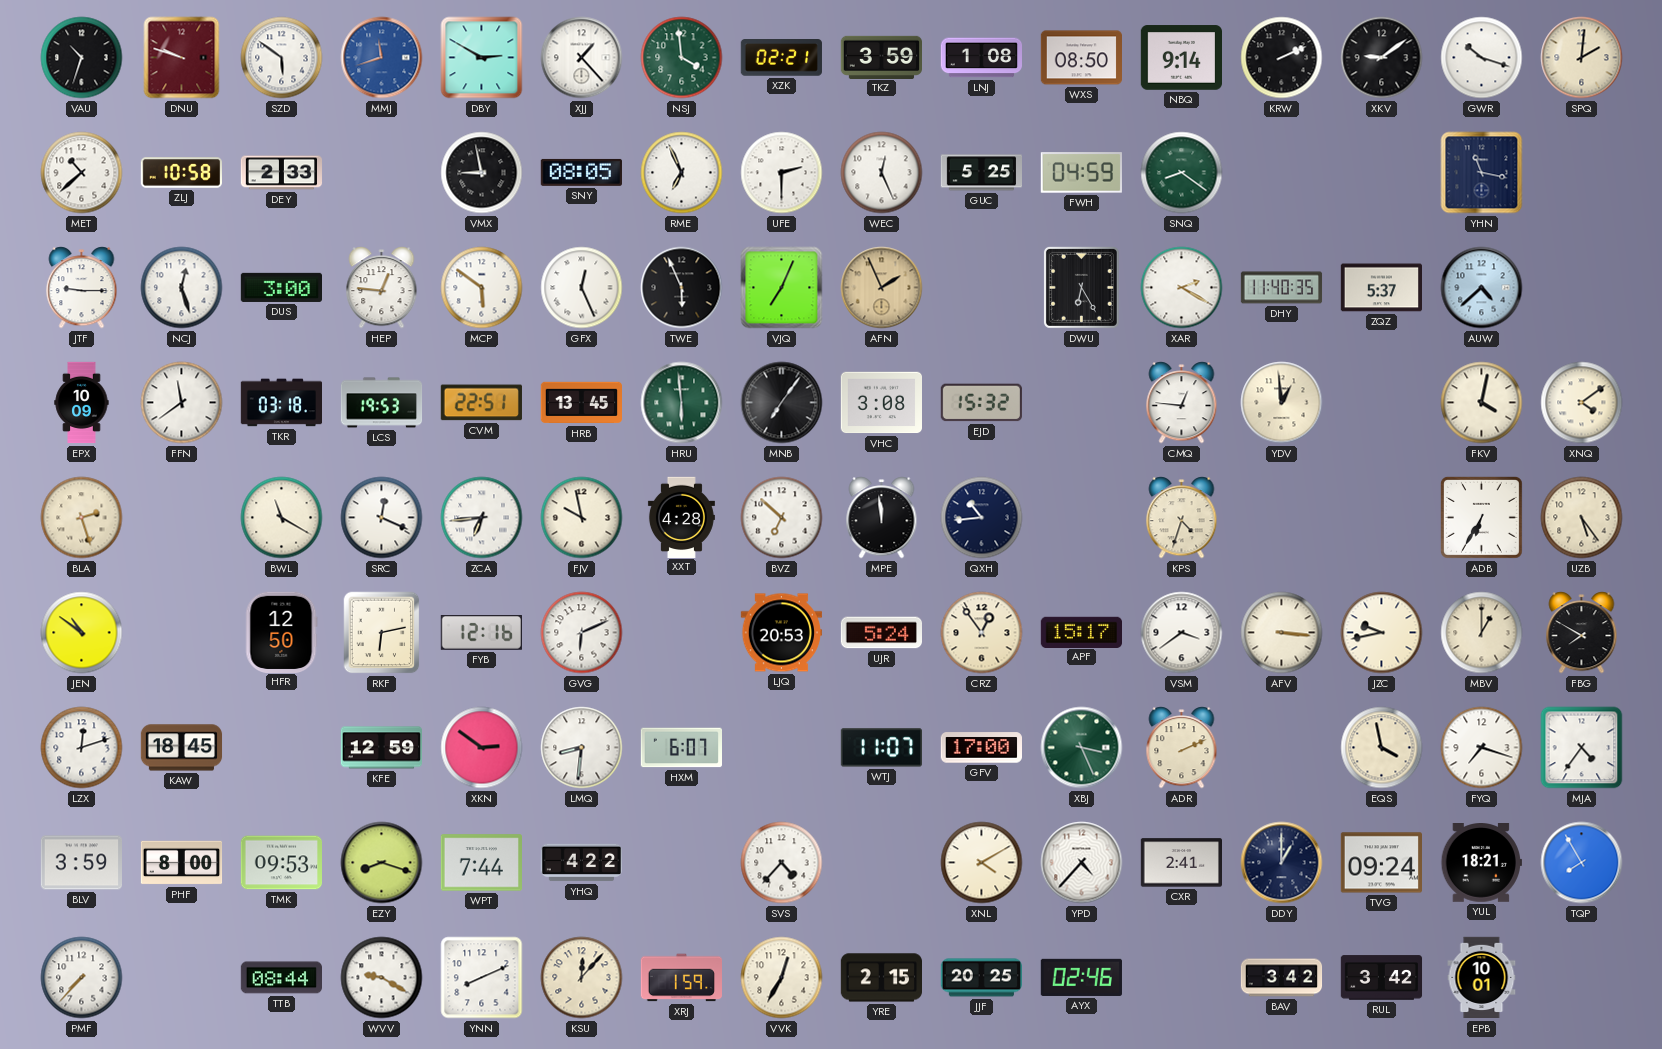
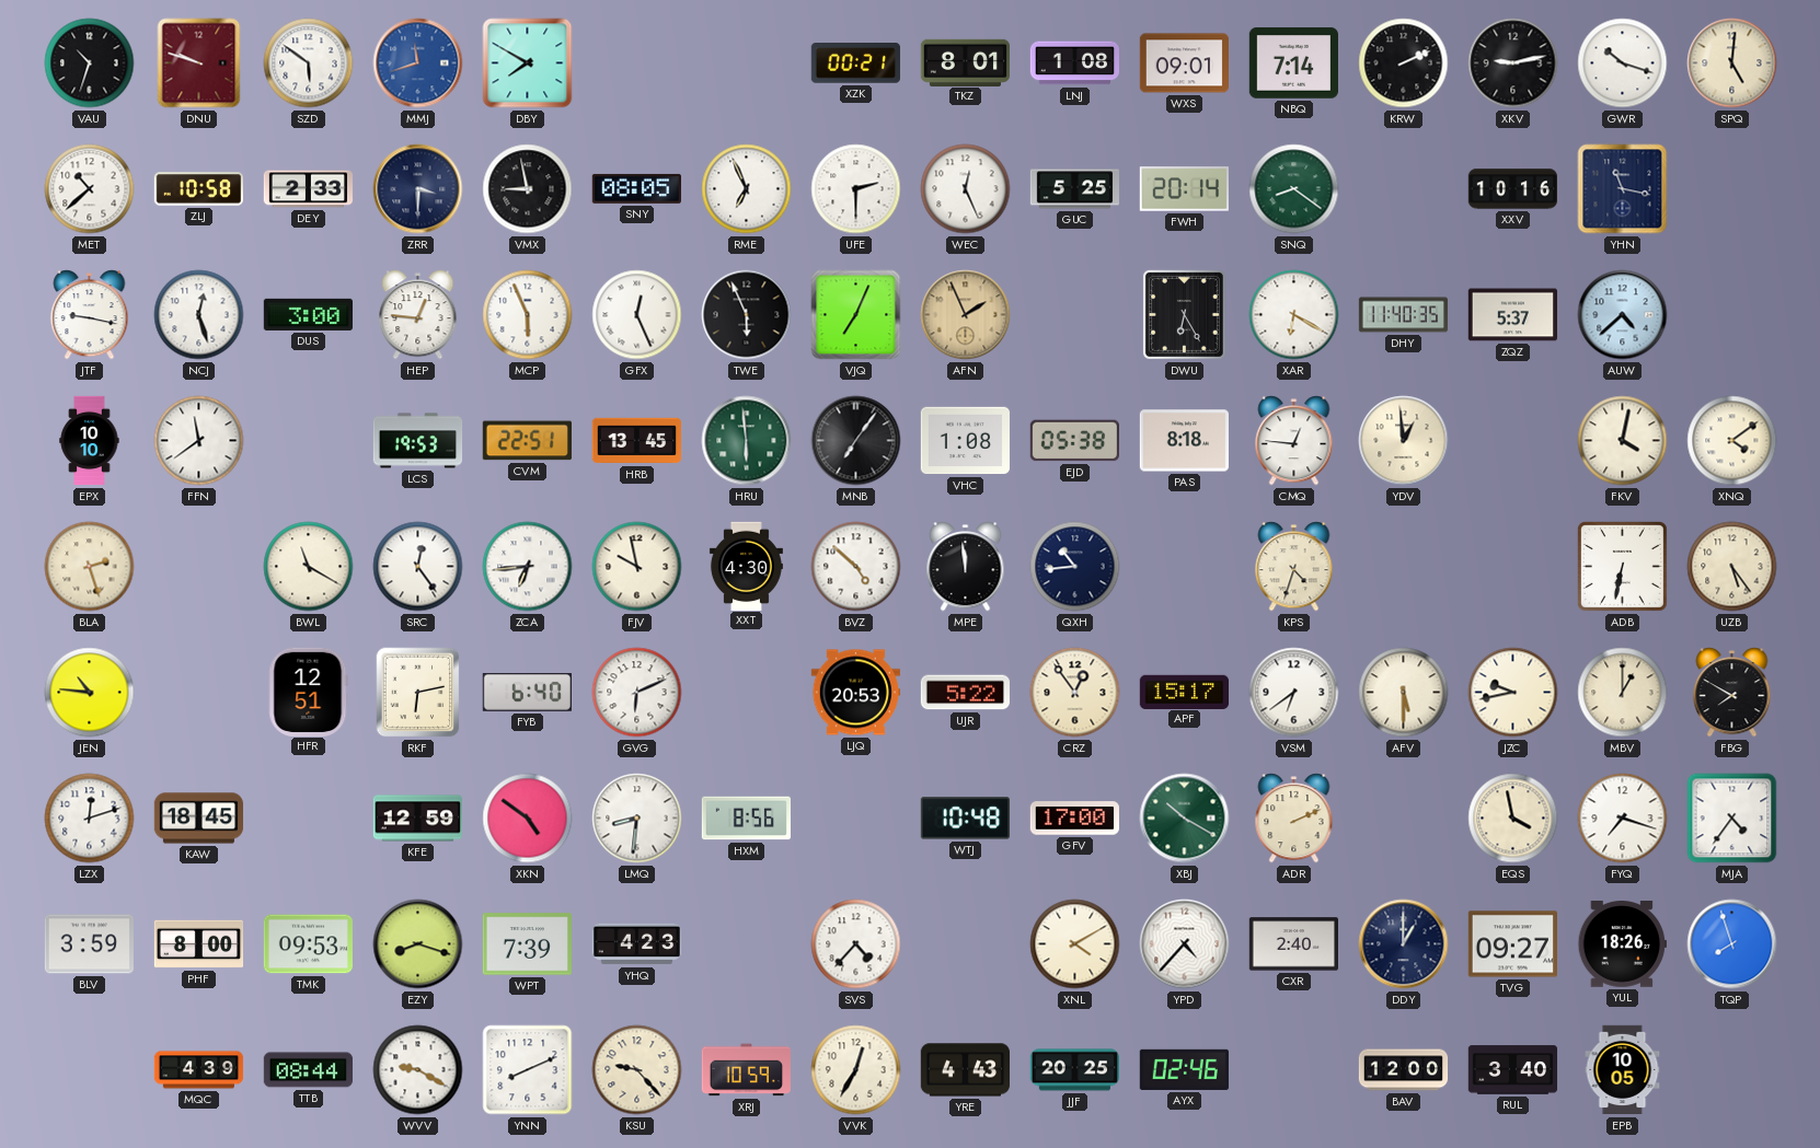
DBY: 2:50 -> 7:50
XJJ: 1:23 -> none
NSJ: 3:59 -> none
XZK: 02:21 -> 00:21
TKZ: 3:59 -> 8:01
WXS: 08:50 -> 09:01
NBQ: 9:14 -> 7:14
XKV: 9:09 -> 9:13
SPQ: 2:01 -> 5:01
ZRR: none -> 3:30
FWH: 04:59 -> 20:14
XXV: none -> 10:16
JTF: 9:15 -> 9:17
MCP: 5:51 -> 5:56
XAR: 2:20 -> 6:20
EPX: 10:09 -> 10:10
TKR: 03:18 -> none
VHC: 3:08 -> 1:08
EJD: 15:32 -> 05:38
PAS: none -> 8:18
SRC: 12:19 -> 12:24
XXT: 4:28 -> 4:30
BVZ: 6:52 -> 4:52
ADB: 6:35 -> 6:32
JEN: 10:51 -> 10:46
HFR: 12:50 -> 12:51
FYB: 12:16 -> 6:40
UJR: 5:24 -> 5:22
VSM: 3:39 -> 6:39
AFV: 3:16 -> 5:30
XKN: 2:51 -> 4:51
HXM: 6:07 -> 8:56
WTJ: 11:07 -> 10:48
XBJ: 3:26 -> 10:20
WPT: 7:44 -> 7:39
YHQ: 4:22 -> 4:23
CXR: 2:41 -> 2:40
TVG: 09:24 -> 09:27
YUL: 18:21 -> 18:26
TQP: 7:55 -> 7:57
PMF: 7:37 -> none
MQC: none -> 4:39
KSU: 12:07 -> 9:23
XRJ: 1:59 -> 10:59
YRE: 2:15 -> 4:43
BAV: 3:42 -> 12:00
RUL: 3:42 -> 3:40
EPB: 10:01 -> 10:05
